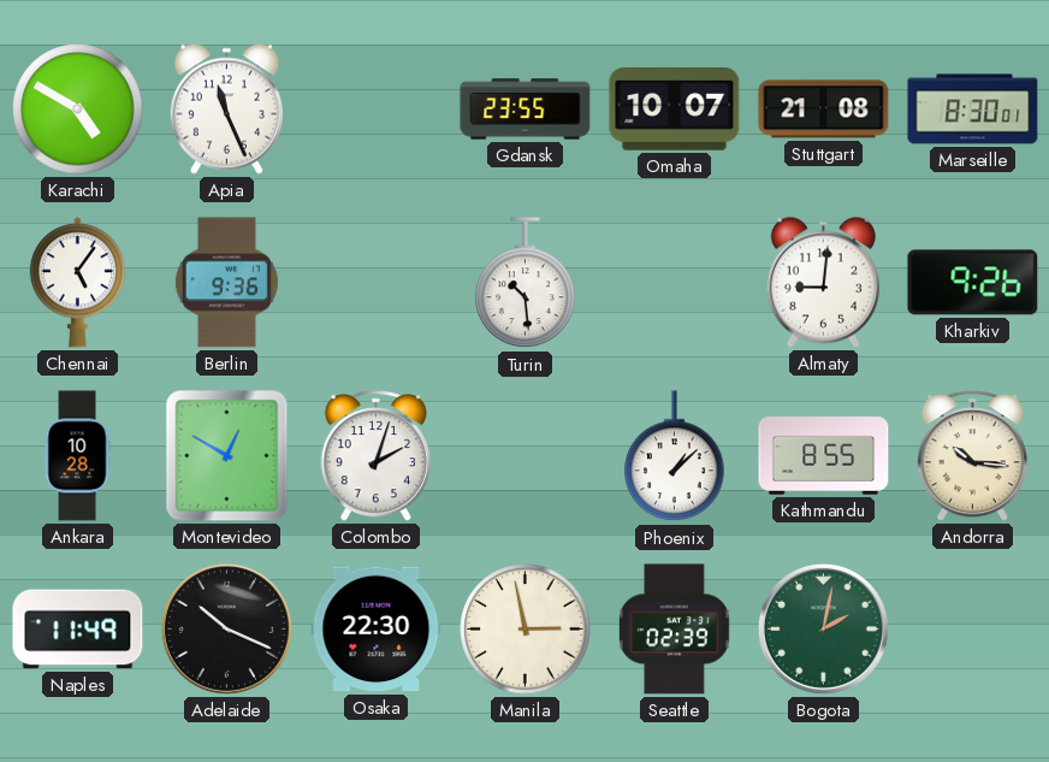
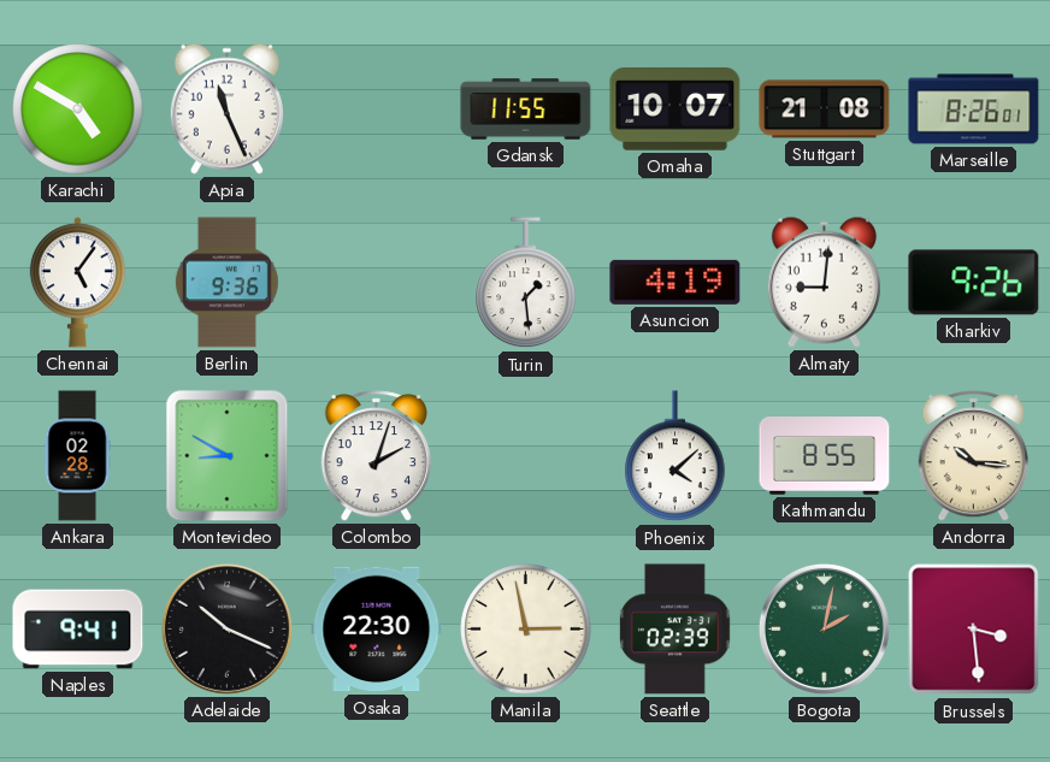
Gdansk: 23:55 -> 11:55
Marseille: 8:30 -> 8:26
Turin: 10:29 -> 1:29
Asuncion: none -> 4:19
Ankara: 10:28 -> 02:28
Montevideo: 12:50 -> 8:50
Phoenix: 1:08 -> 4:08
Naples: 11:49 -> 9:41
Brussels: none -> 3:29
